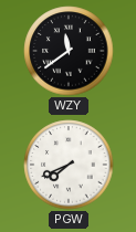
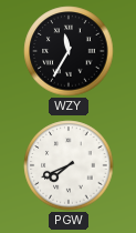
WZY: 11:39 -> 11:35
